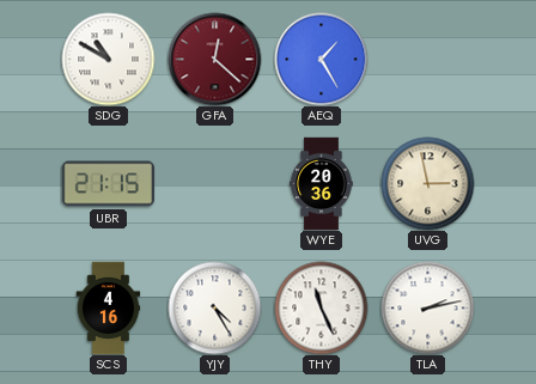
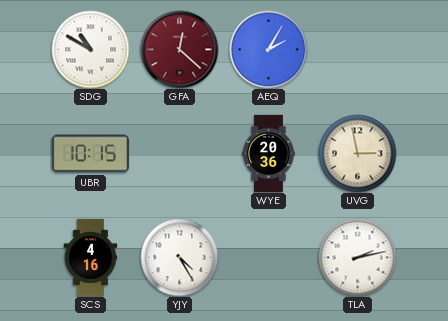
AEQ: 1:25 -> 2:05
UBR: 21:15 -> 10:15
THY: 11:26 -> none
